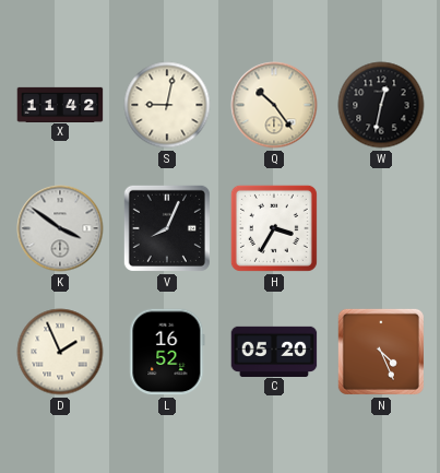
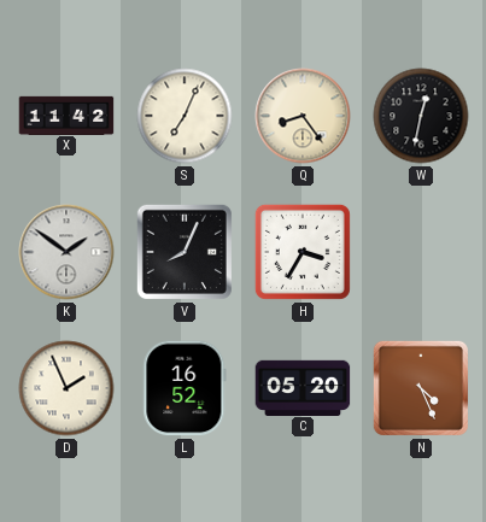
S: 9:02 -> 7:04
Q: 10:24 -> 8:24
K: 3:51 -> 1:51
